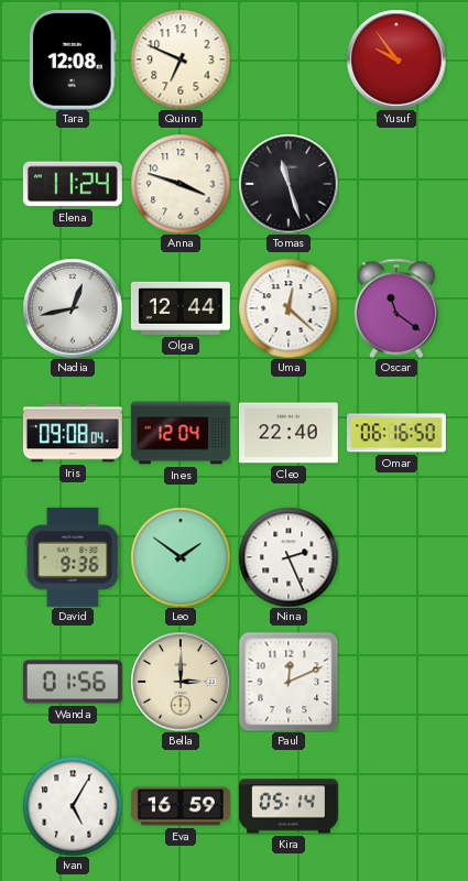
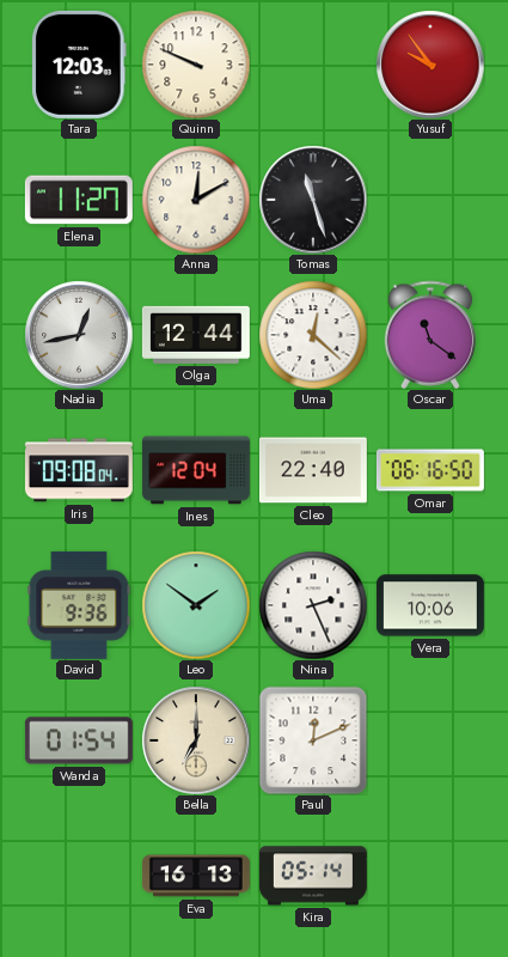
Tara: 12:08 -> 12:03
Quinn: 6:49 -> 9:49
Elena: 11:24 -> 11:27
Anna: 3:48 -> 12:10
Vera: none -> 10:06
Wanda: 01:56 -> 01:54
Bella: 3:00 -> 7:00
Ivan: 5:05 -> none
Eva: 16:59 -> 16:13
